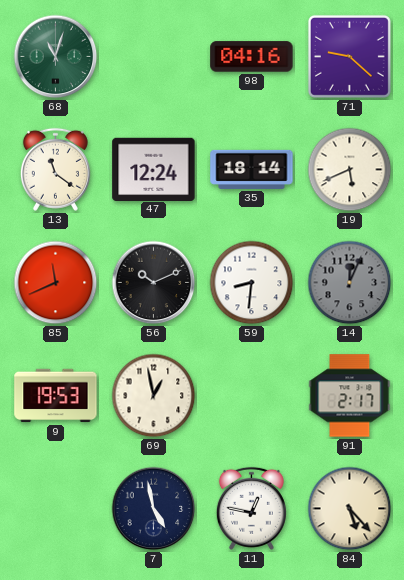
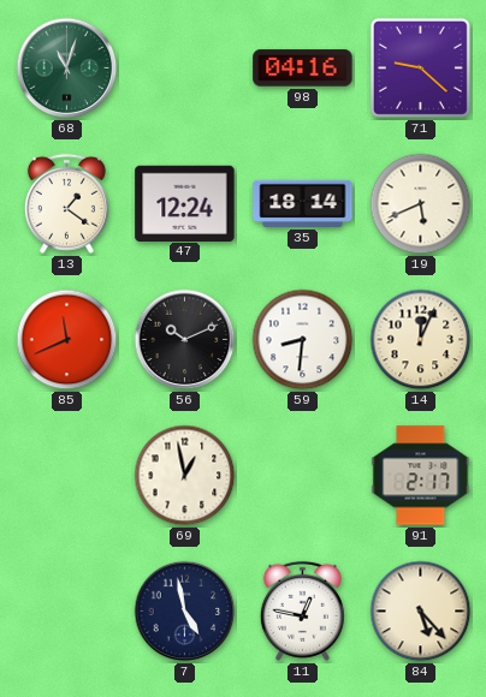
13: 11:21 -> 1:21
14 dial: grey -> cream
9: 19:53 -> none
